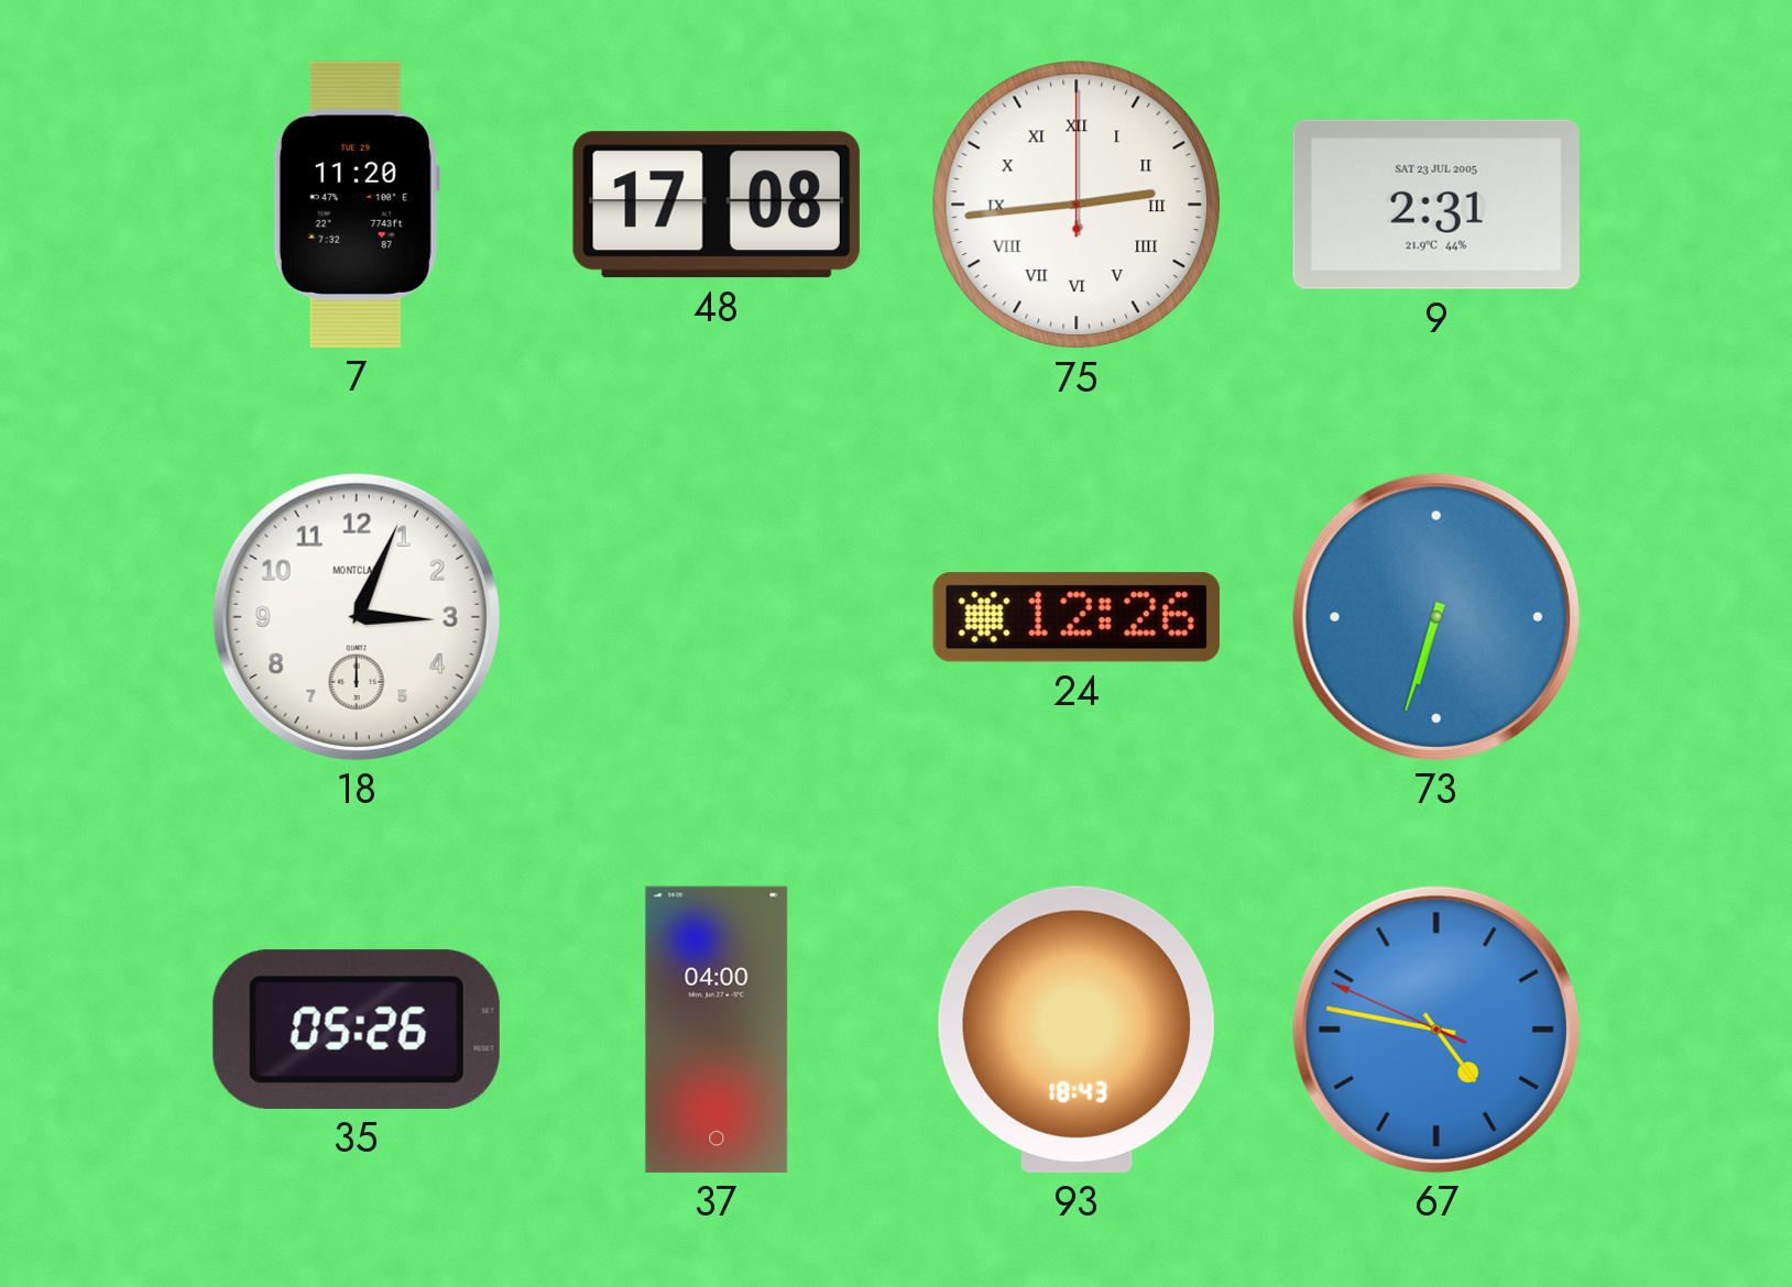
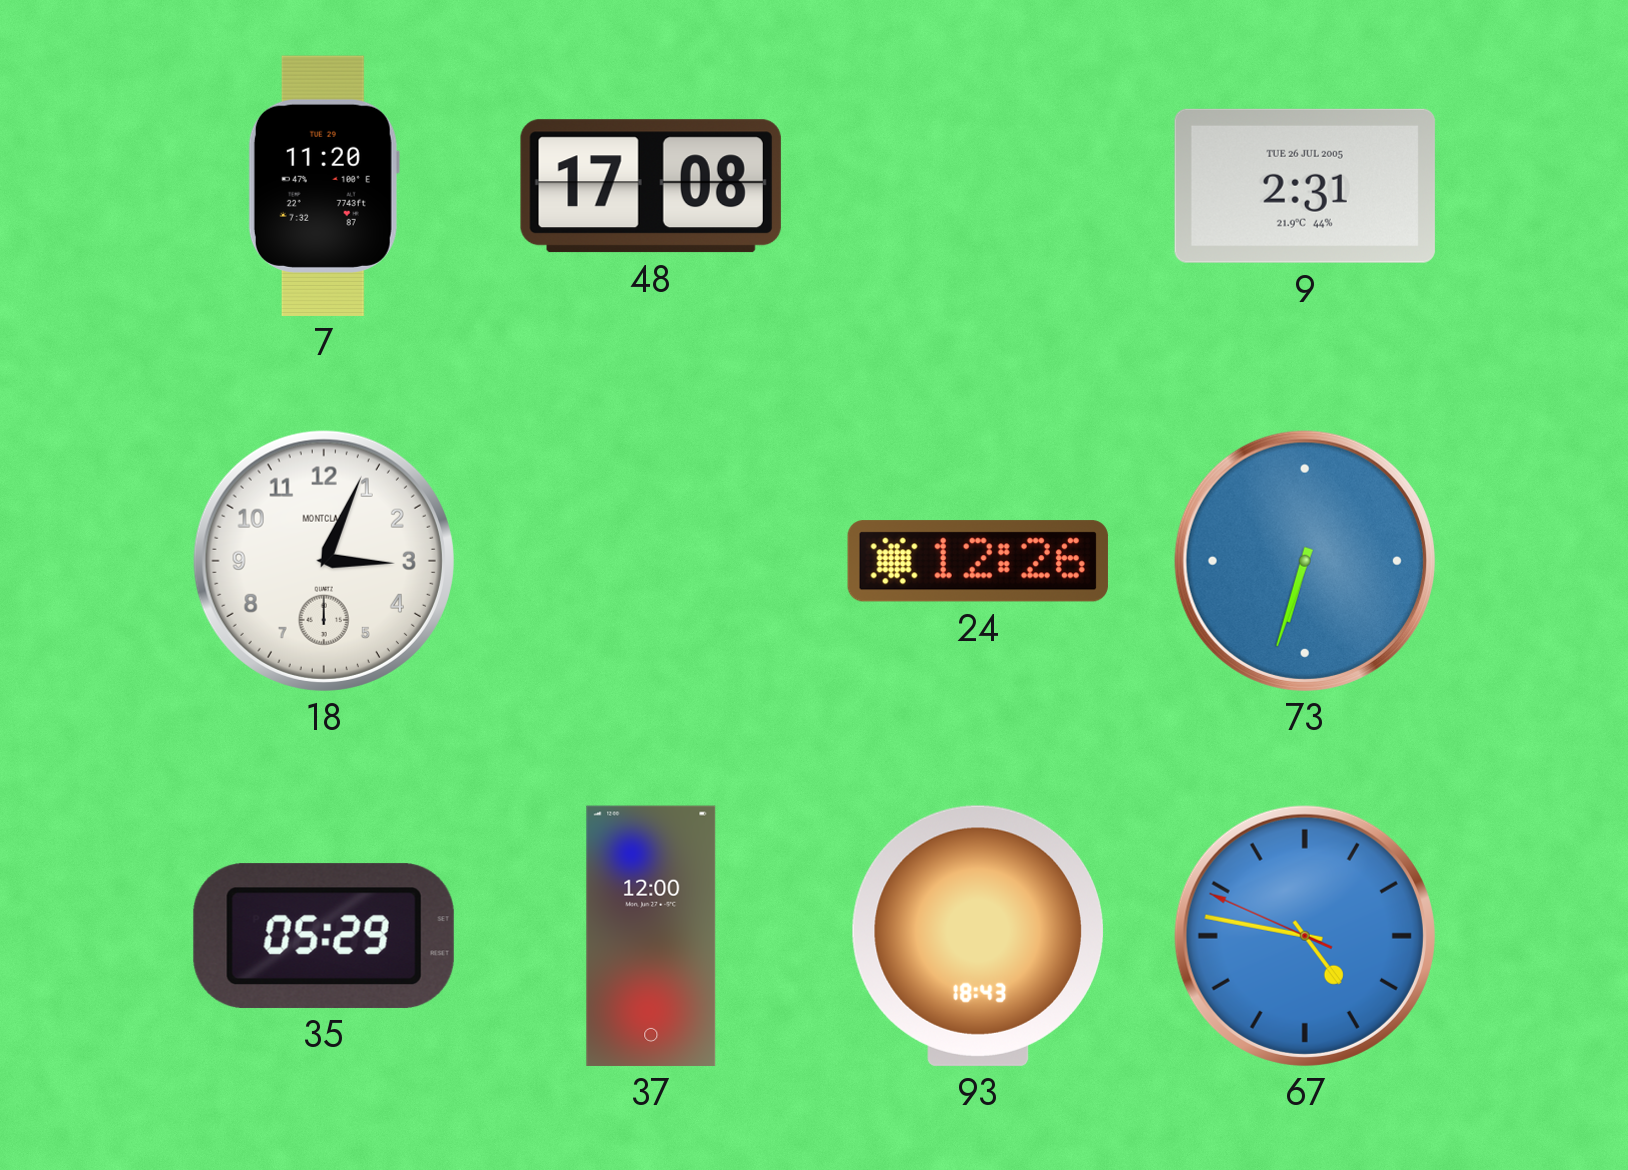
75: 2:44 -> none
9 date: SAT 23 JUL 2005 -> TUE 26 JUL 2005
35: 05:26 -> 05:29
37: 04:00 -> 12:00
